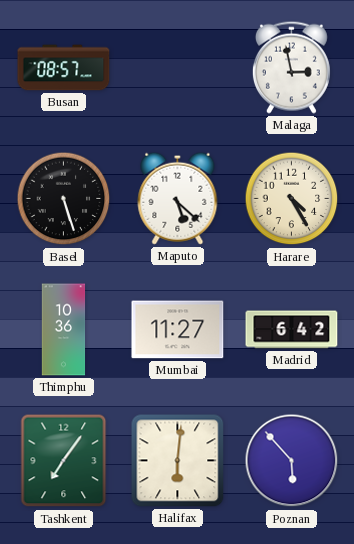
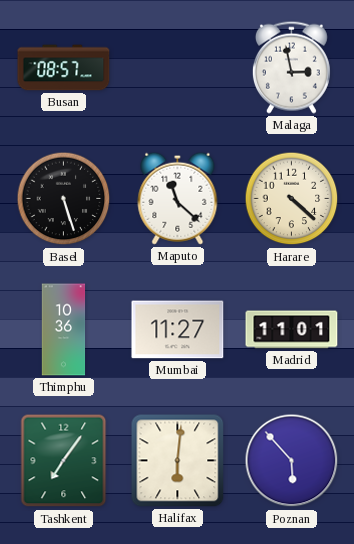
Maputo: 5:22 -> 11:22
Harare: 4:25 -> 4:22
Madrid: 6:42 -> 11:01
